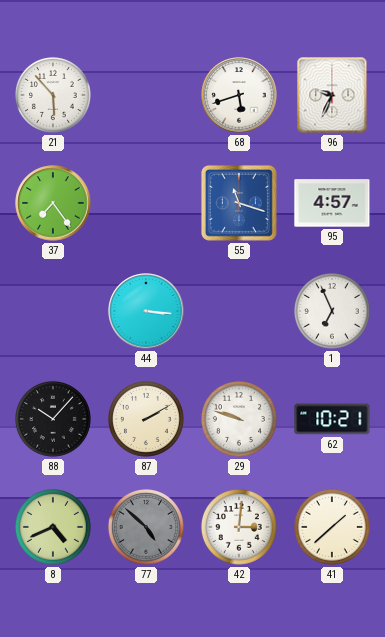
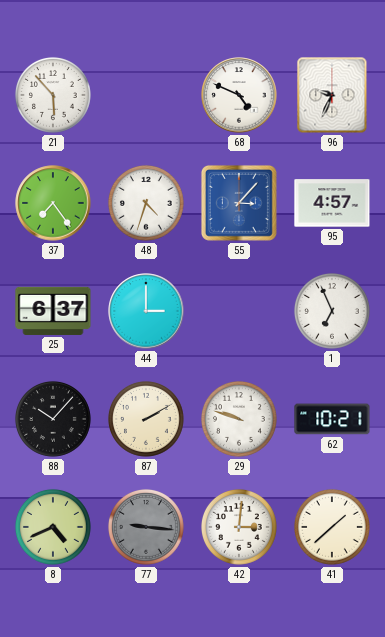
68: 5:42 -> 4:49
48: none -> 4:33
55: 11:18 -> 3:07
25: none -> 6:37
44: 3:16 -> 3:00
77: 4:52 -> 9:16
